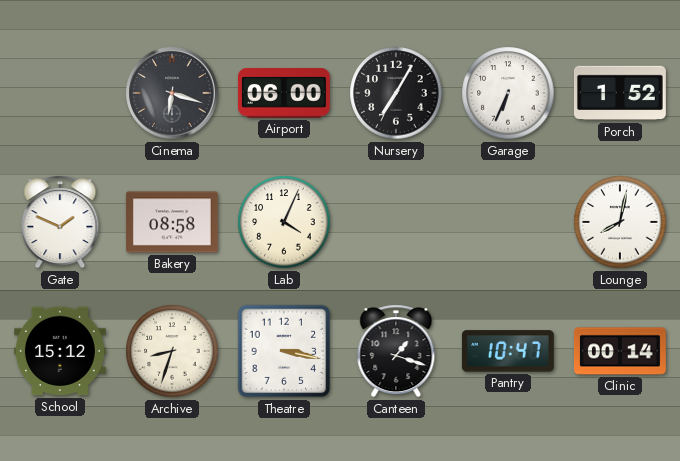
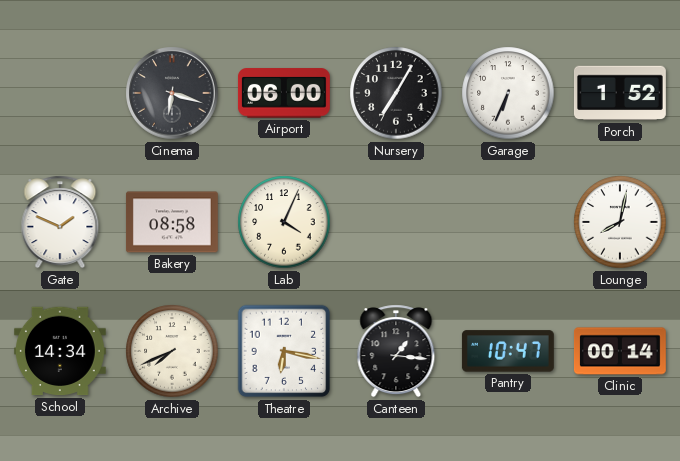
School: 15:12 -> 14:34
Archive: 8:33 -> 7:41
Theatre: 3:17 -> 6:17
Canteen: 1:18 -> 1:16
